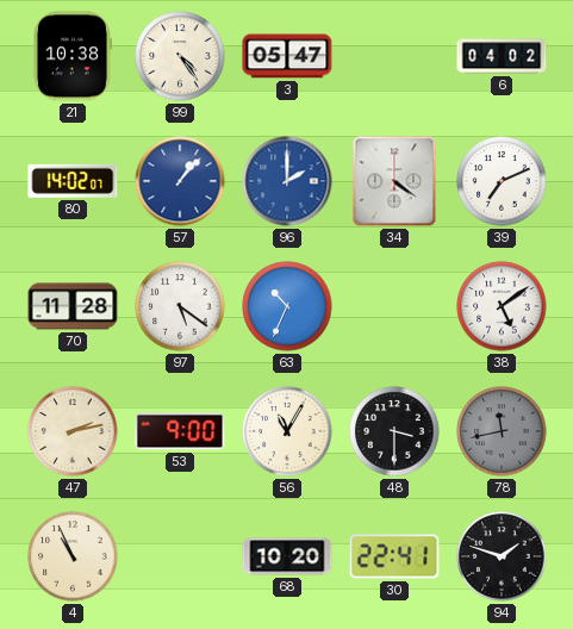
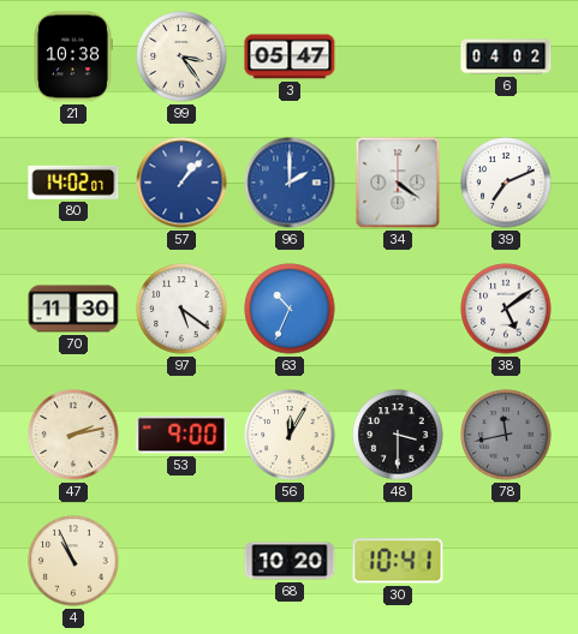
99: 4:24 -> 3:24
70: 11:28 -> 11:30
56: 11:05 -> 12:05
30: 22:41 -> 10:41
94: 1:48 -> none
